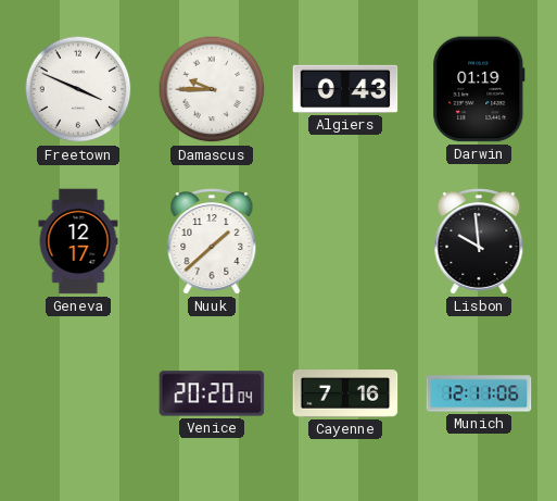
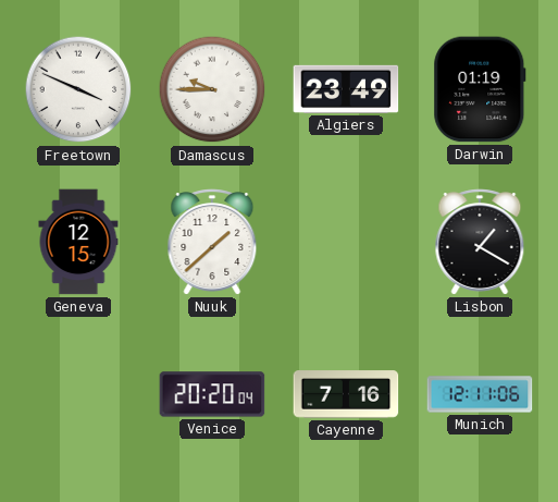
Algiers: 0:43 -> 23:49
Geneva: 12:17 -> 12:15
Lisbon: 9:59 -> 1:20
